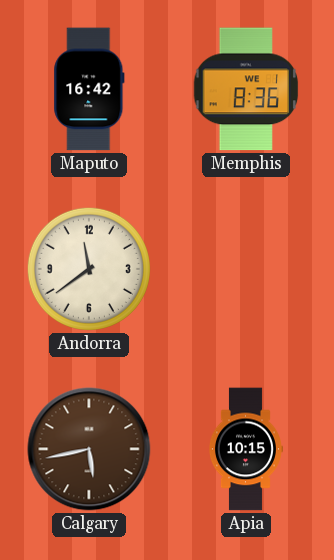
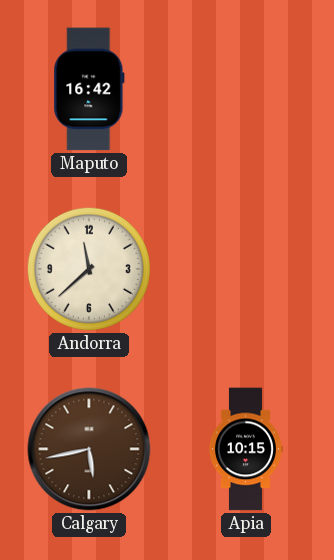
Memphis: 8:36 -> none
Andorra: 11:39 -> 11:38
